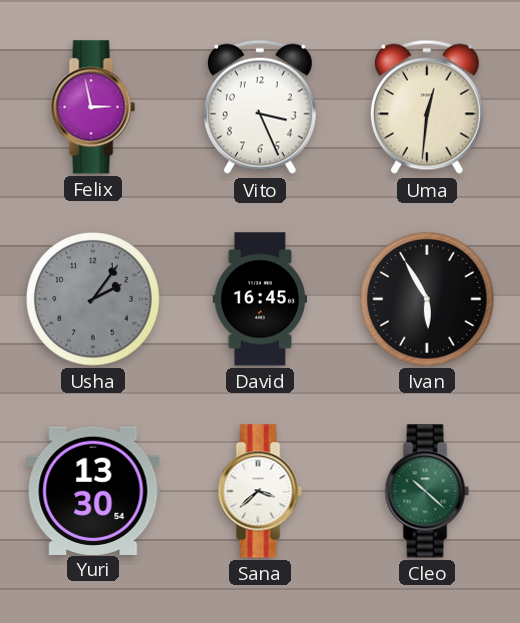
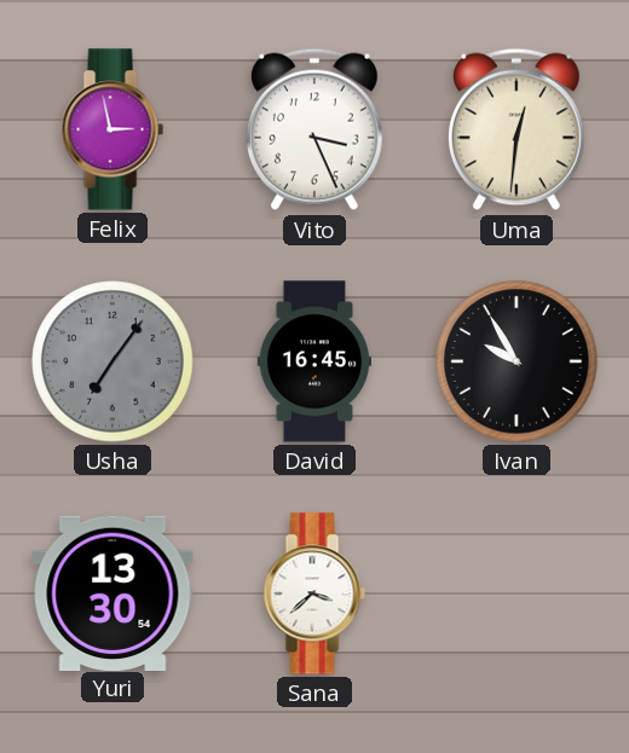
Usha: 2:06 -> 7:06
Ivan: 5:55 -> 9:55
Cleo: 10:22 -> none
